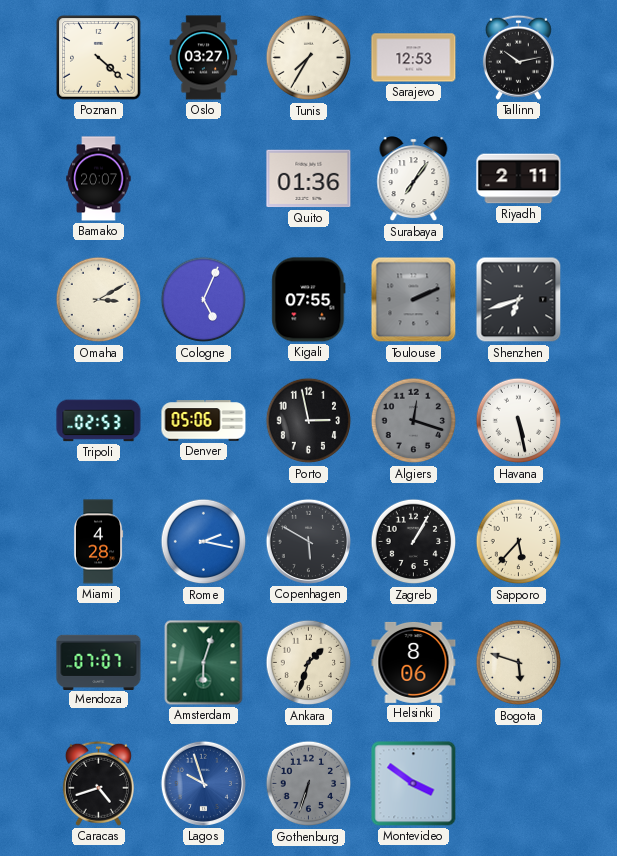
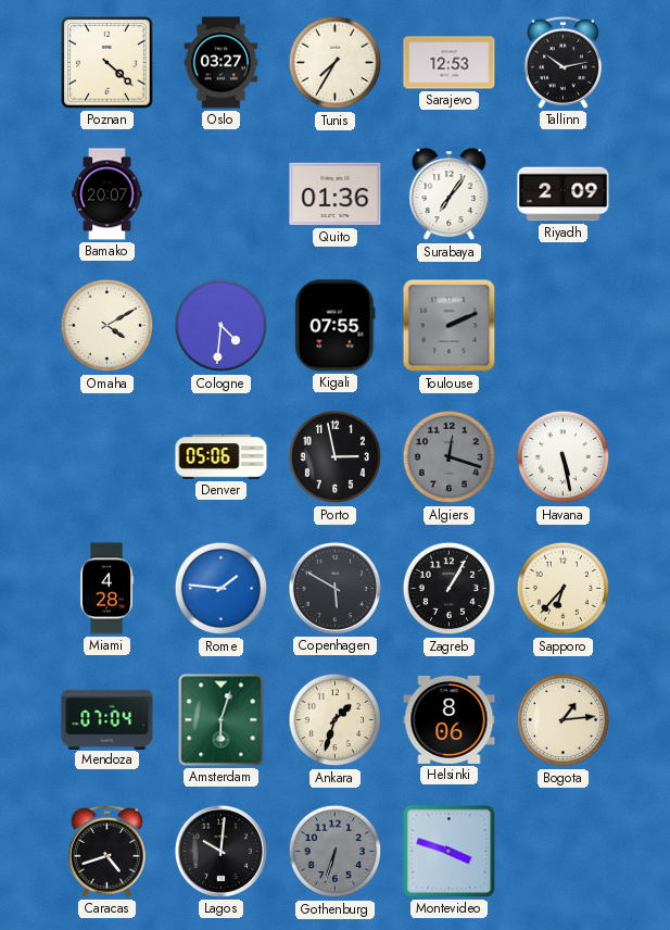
Riyadh: 2:11 -> 2:09
Omaha: 3:10 -> 4:10
Cologne: 5:04 -> 4:31
Shenzhen: 6:42 -> none
Tripoli: 02:53 -> none
Rome: 2:17 -> 1:46
Sapporo: 5:37 -> 6:37
Mendoza: 07:07 -> 07:04
Bogota: 5:48 -> 1:14
Lagos: 9:57 -> 10:01
Lagos dial: blue -> black
Montevideo: 3:51 -> 3:48
